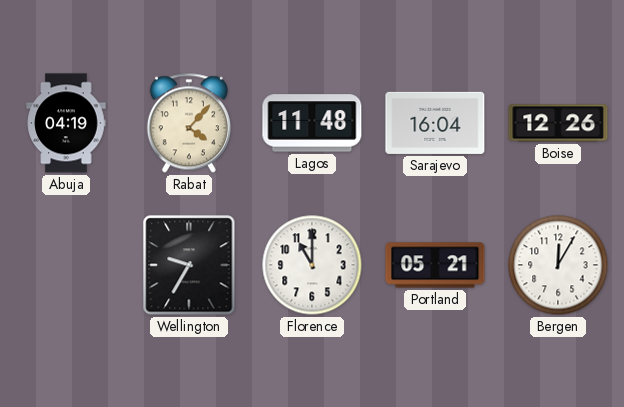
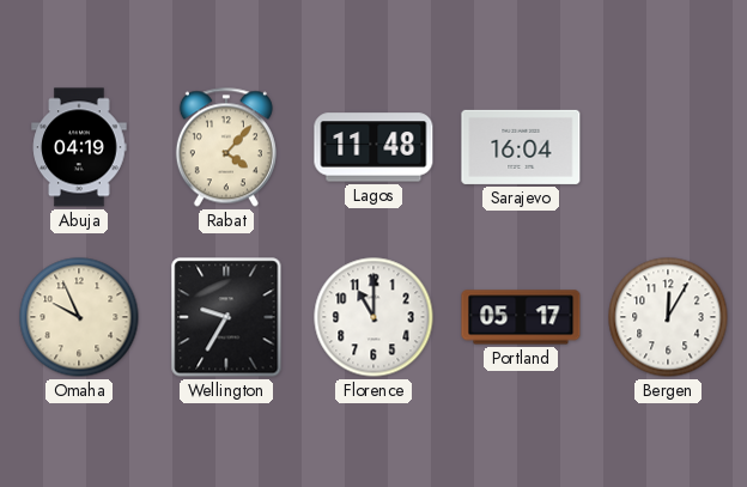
Boise: 12:26 -> none
Omaha: none -> 9:56
Portland: 05:21 -> 05:17
